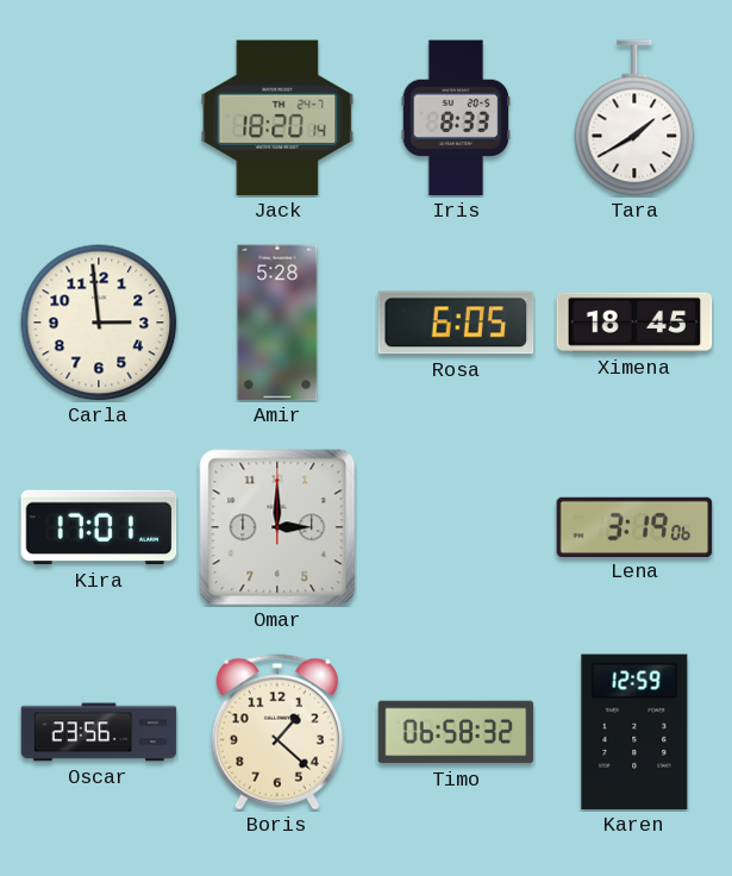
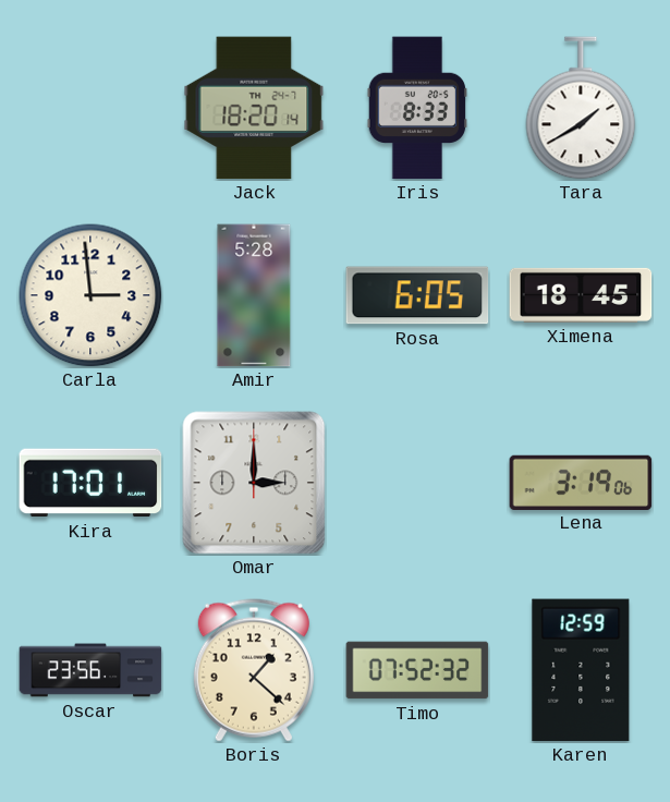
Timo: 06:58 -> 07:52
